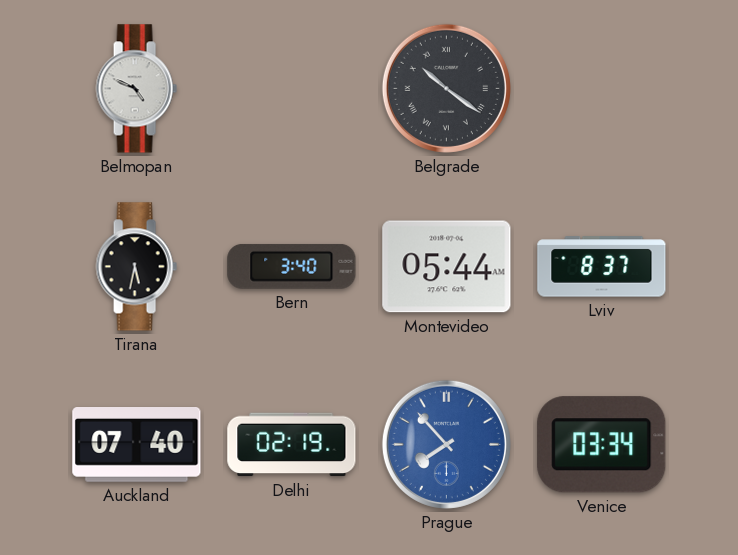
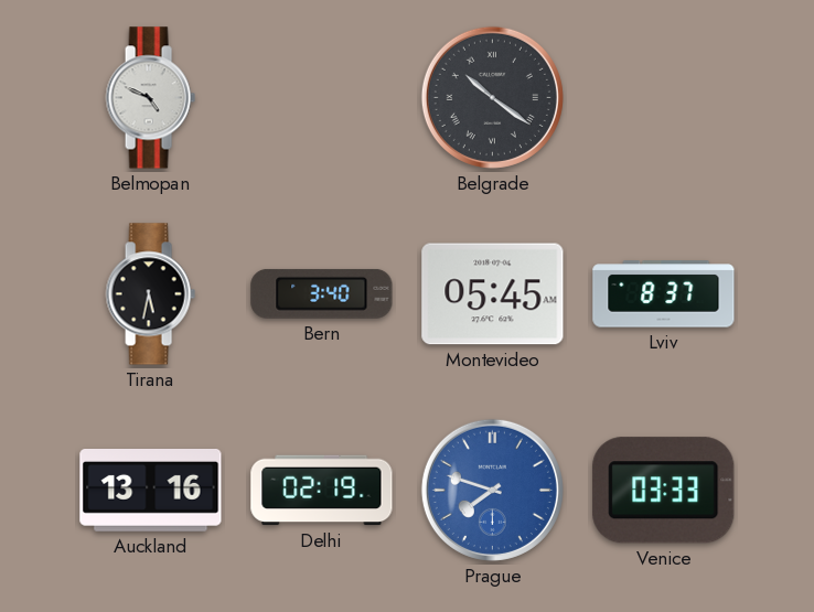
Montevideo: 05:44 -> 05:45
Auckland: 07:40 -> 13:16
Prague: 7:53 -> 7:48
Venice: 03:34 -> 03:33
